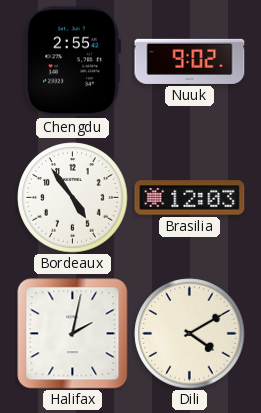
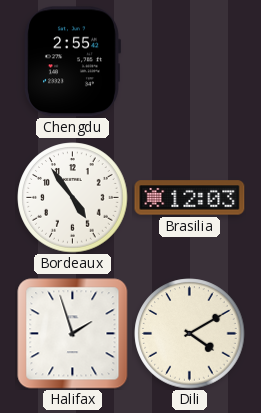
Nuuk: 9:02 -> none
Halifax: 2:02 -> 1:57
